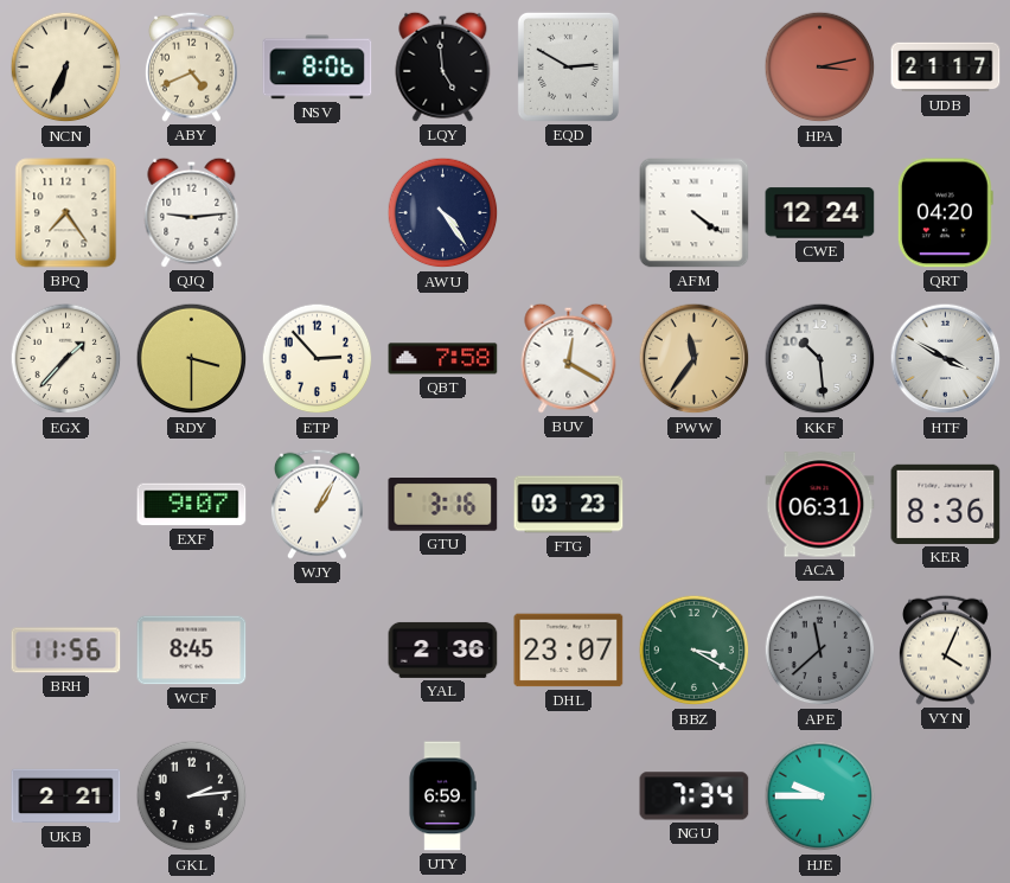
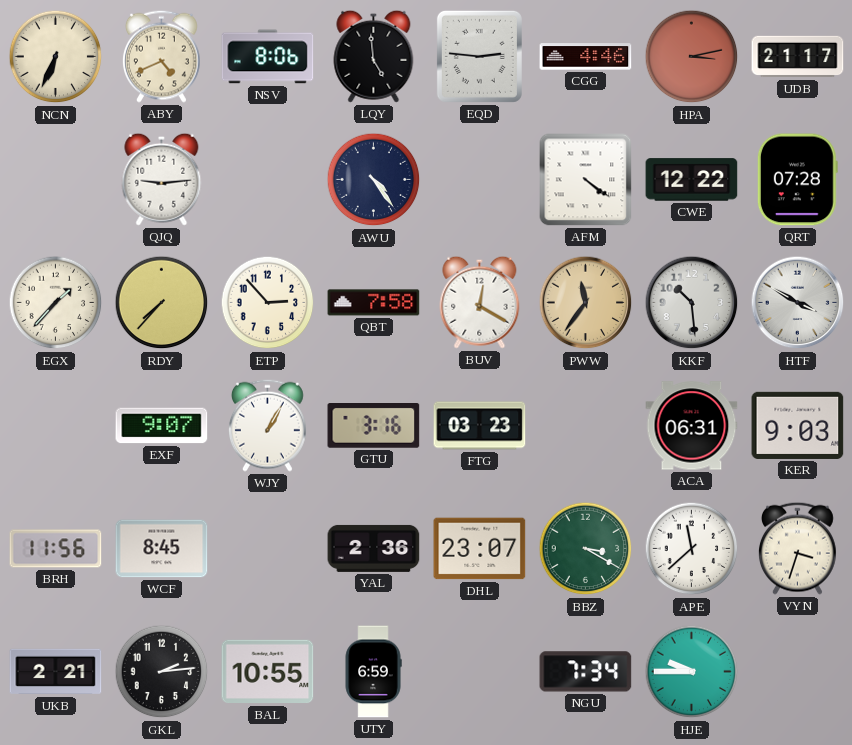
EQD: 2:50 -> 2:46
CGG: none -> 4:46
BPQ: 7:24 -> none
CWE: 12:24 -> 12:22
QRT: 04:20 -> 07:28
RDY: 3:30 -> 7:37
KER: 8:36 -> 9:03
APE dial: grey -> white
VYN: 4:04 -> 3:33
BAL: none -> 10:55
